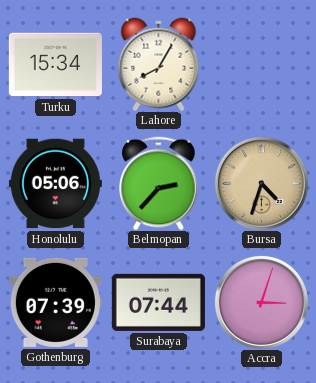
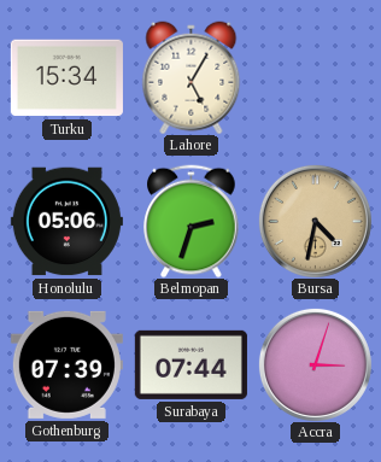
Lahore: 8:05 -> 5:05
Belmopan: 2:37 -> 2:33
Bursa: 4:33 -> 4:32
